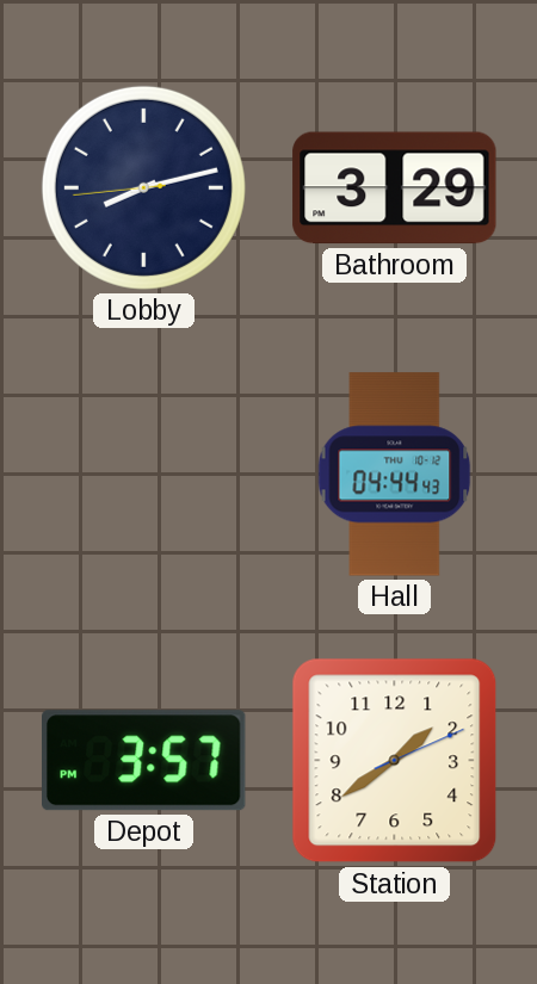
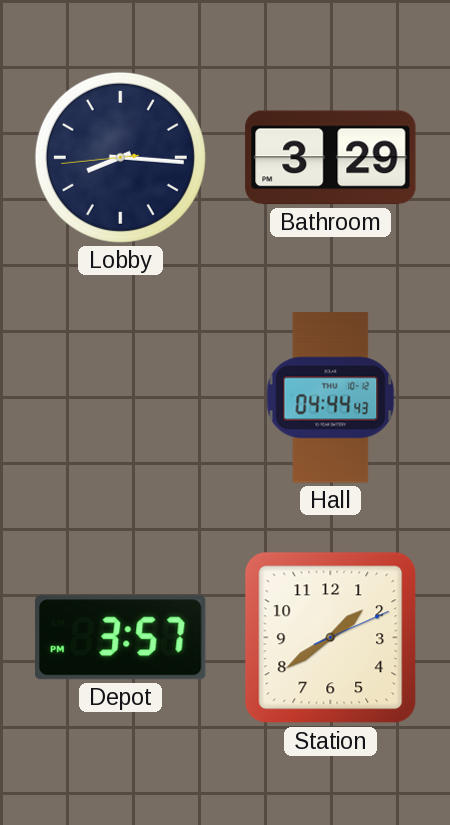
Lobby: 8:12 -> 8:15
